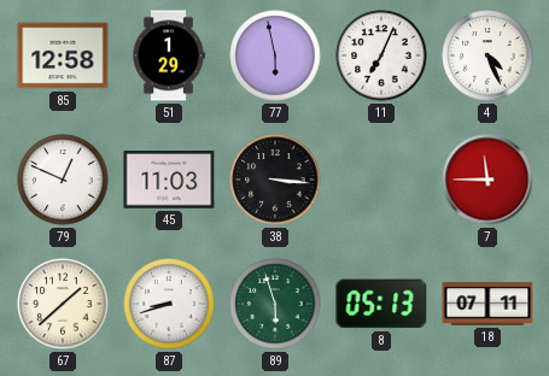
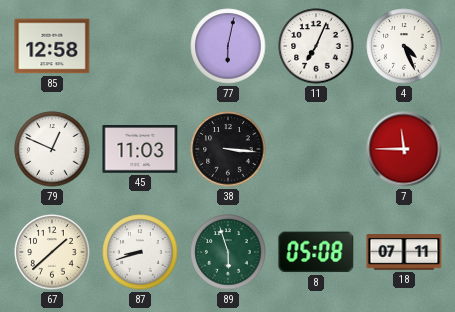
51: 1:29 -> none
77: 5:58 -> 6:02
8: 05:13 -> 05:08
